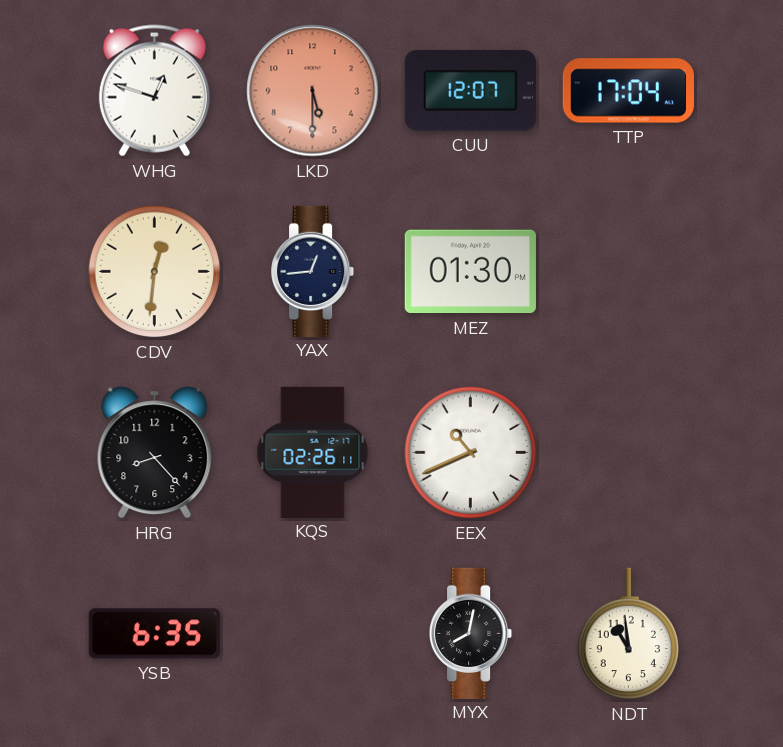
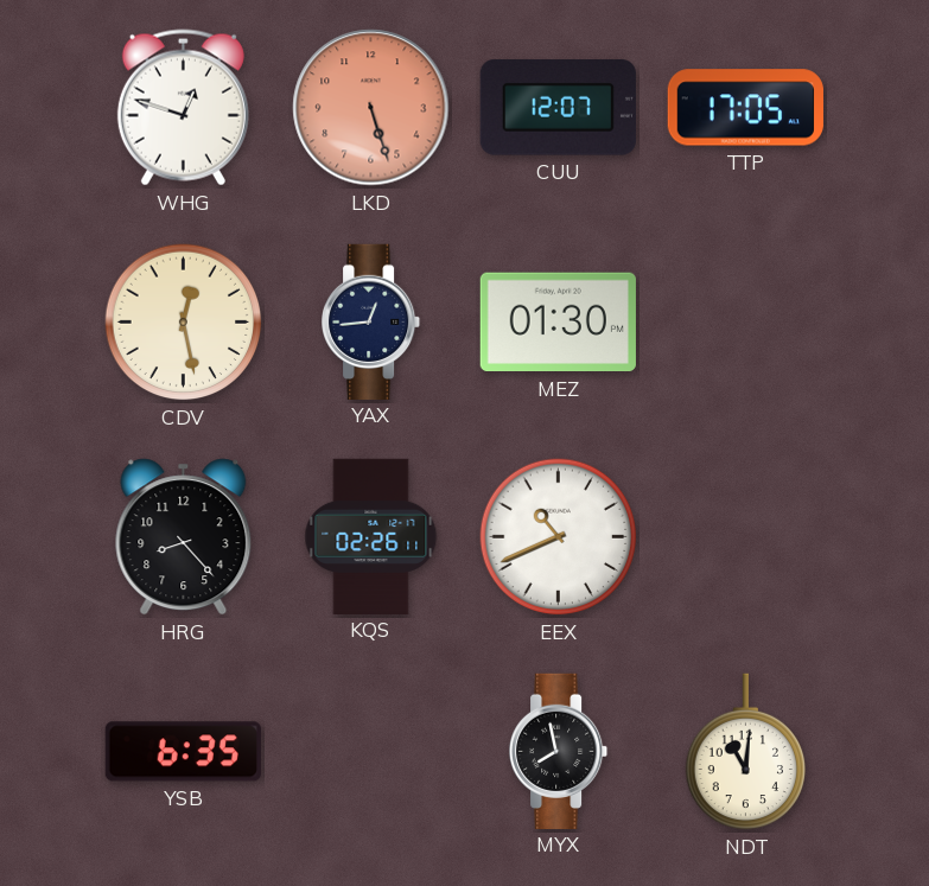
LKD: 5:30 -> 5:27
TTP: 17:04 -> 17:05
CDV: 12:31 -> 12:28
MYX: 8:02 -> 7:58
NDT: 10:59 -> 11:01
